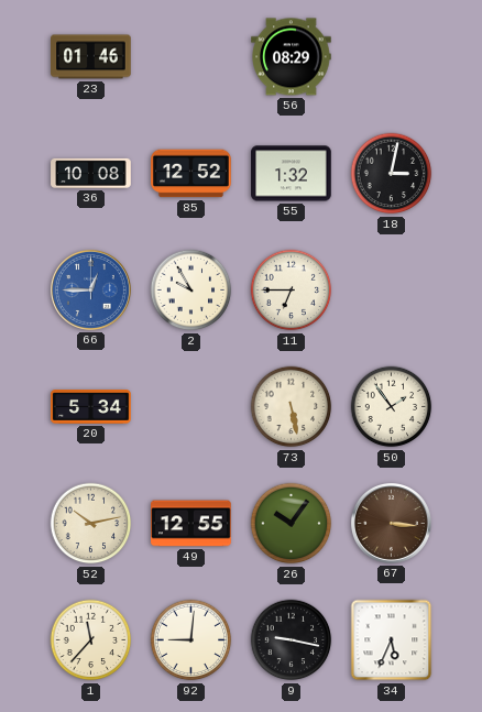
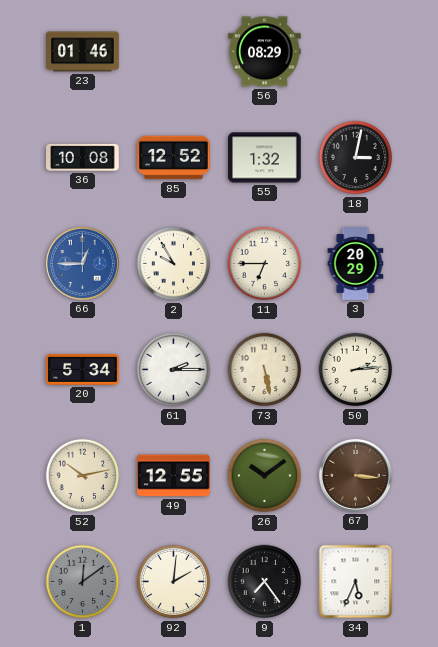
3: none -> 20:29
61: none -> 2:15
50: 1:54 -> 2:14
26: 10:06 -> 10:09
1: 11:37 -> 12:09
1 dial: cream -> grey
92: 9:01 -> 2:01
9: 9:17 -> 7:24
